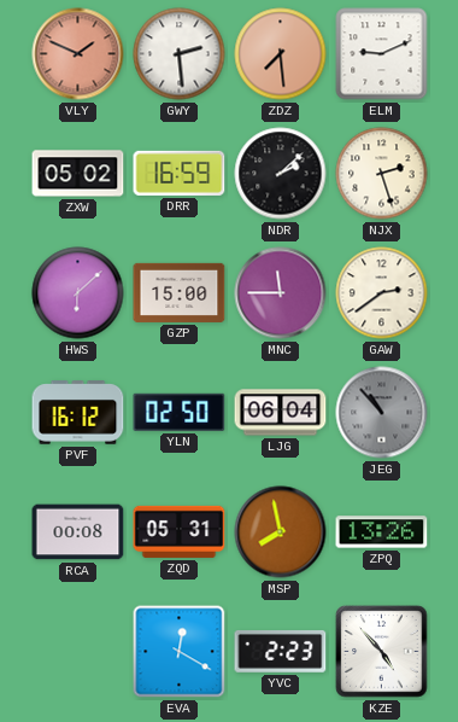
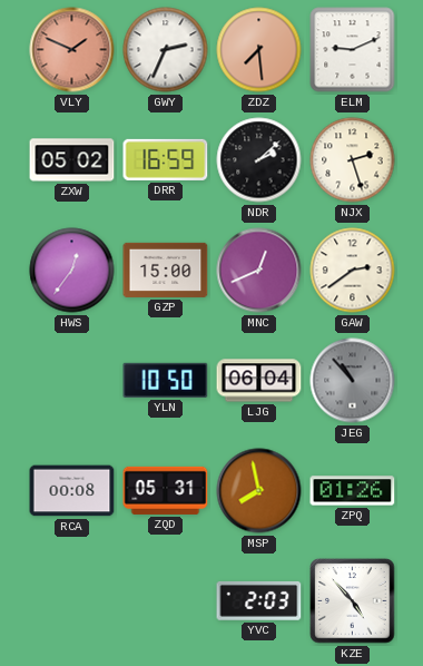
GWY: 2:29 -> 2:34
HWS: 6:08 -> 12:36
MNC: 11:45 -> 12:41
PVF: 16:12 -> none
YLN: 02:50 -> 10:50
ZPQ: 13:26 -> 01:26
EVA: 12:20 -> none
YVC: 2:23 -> 2:03
